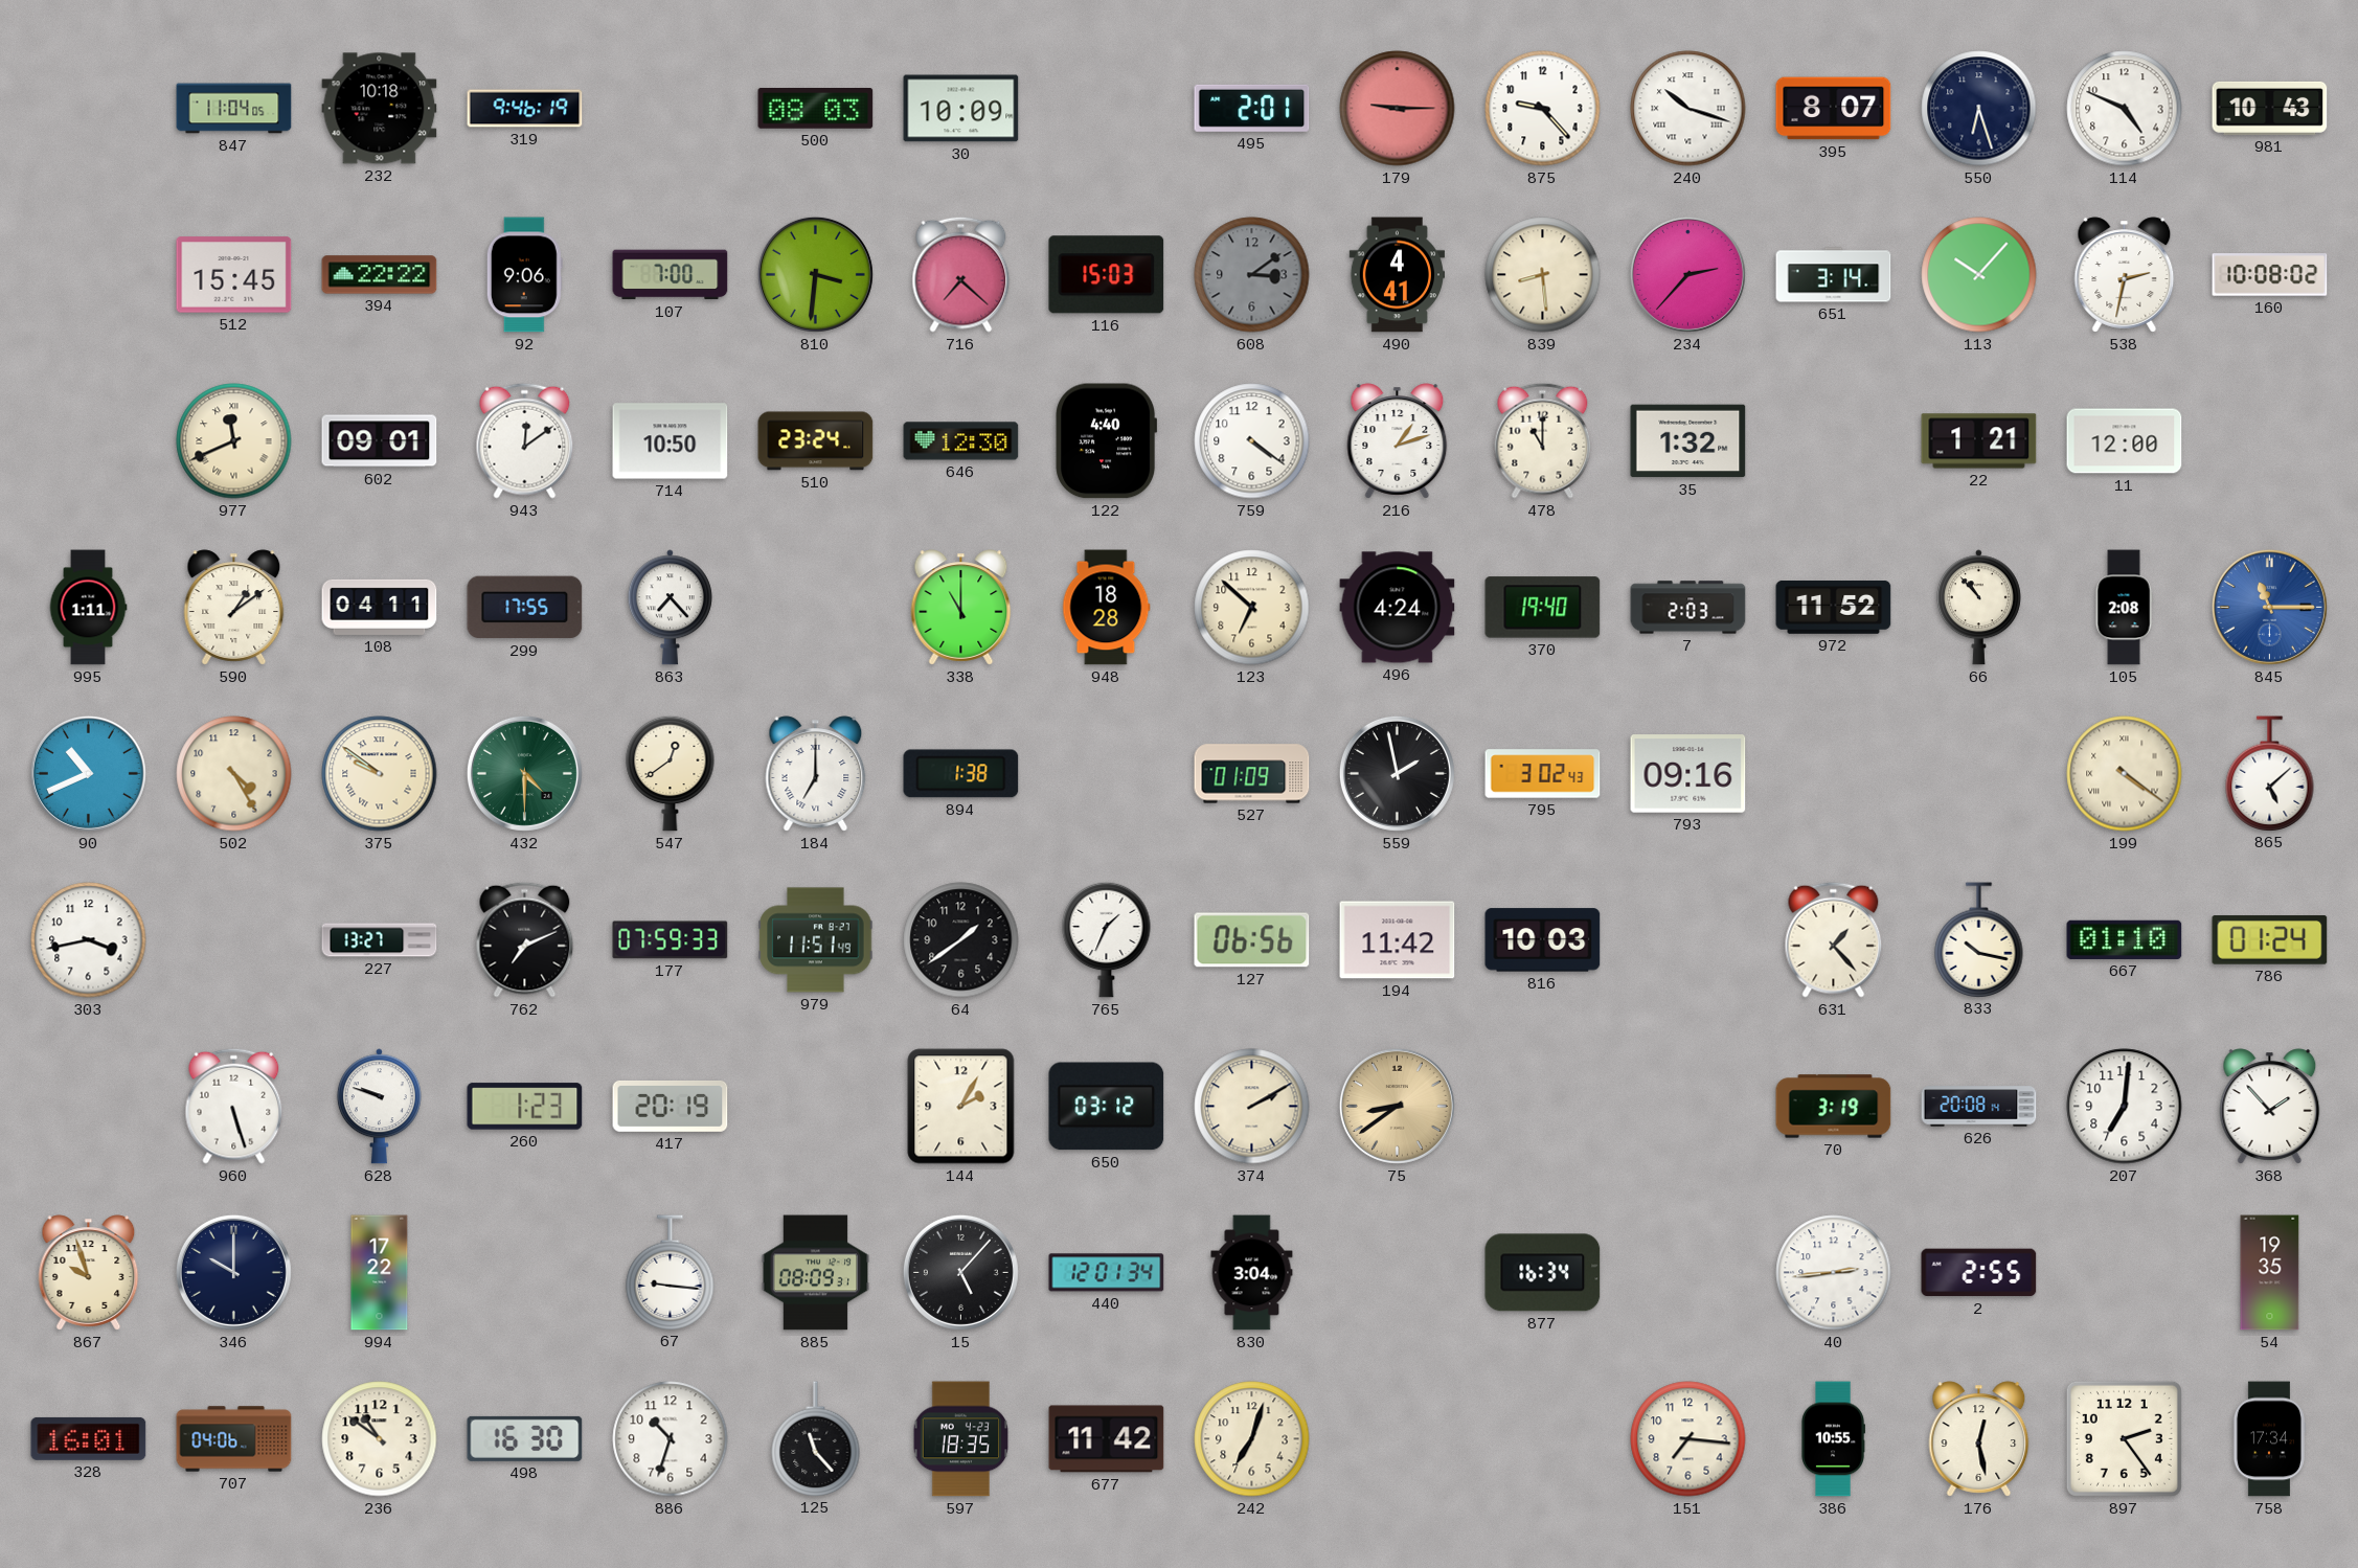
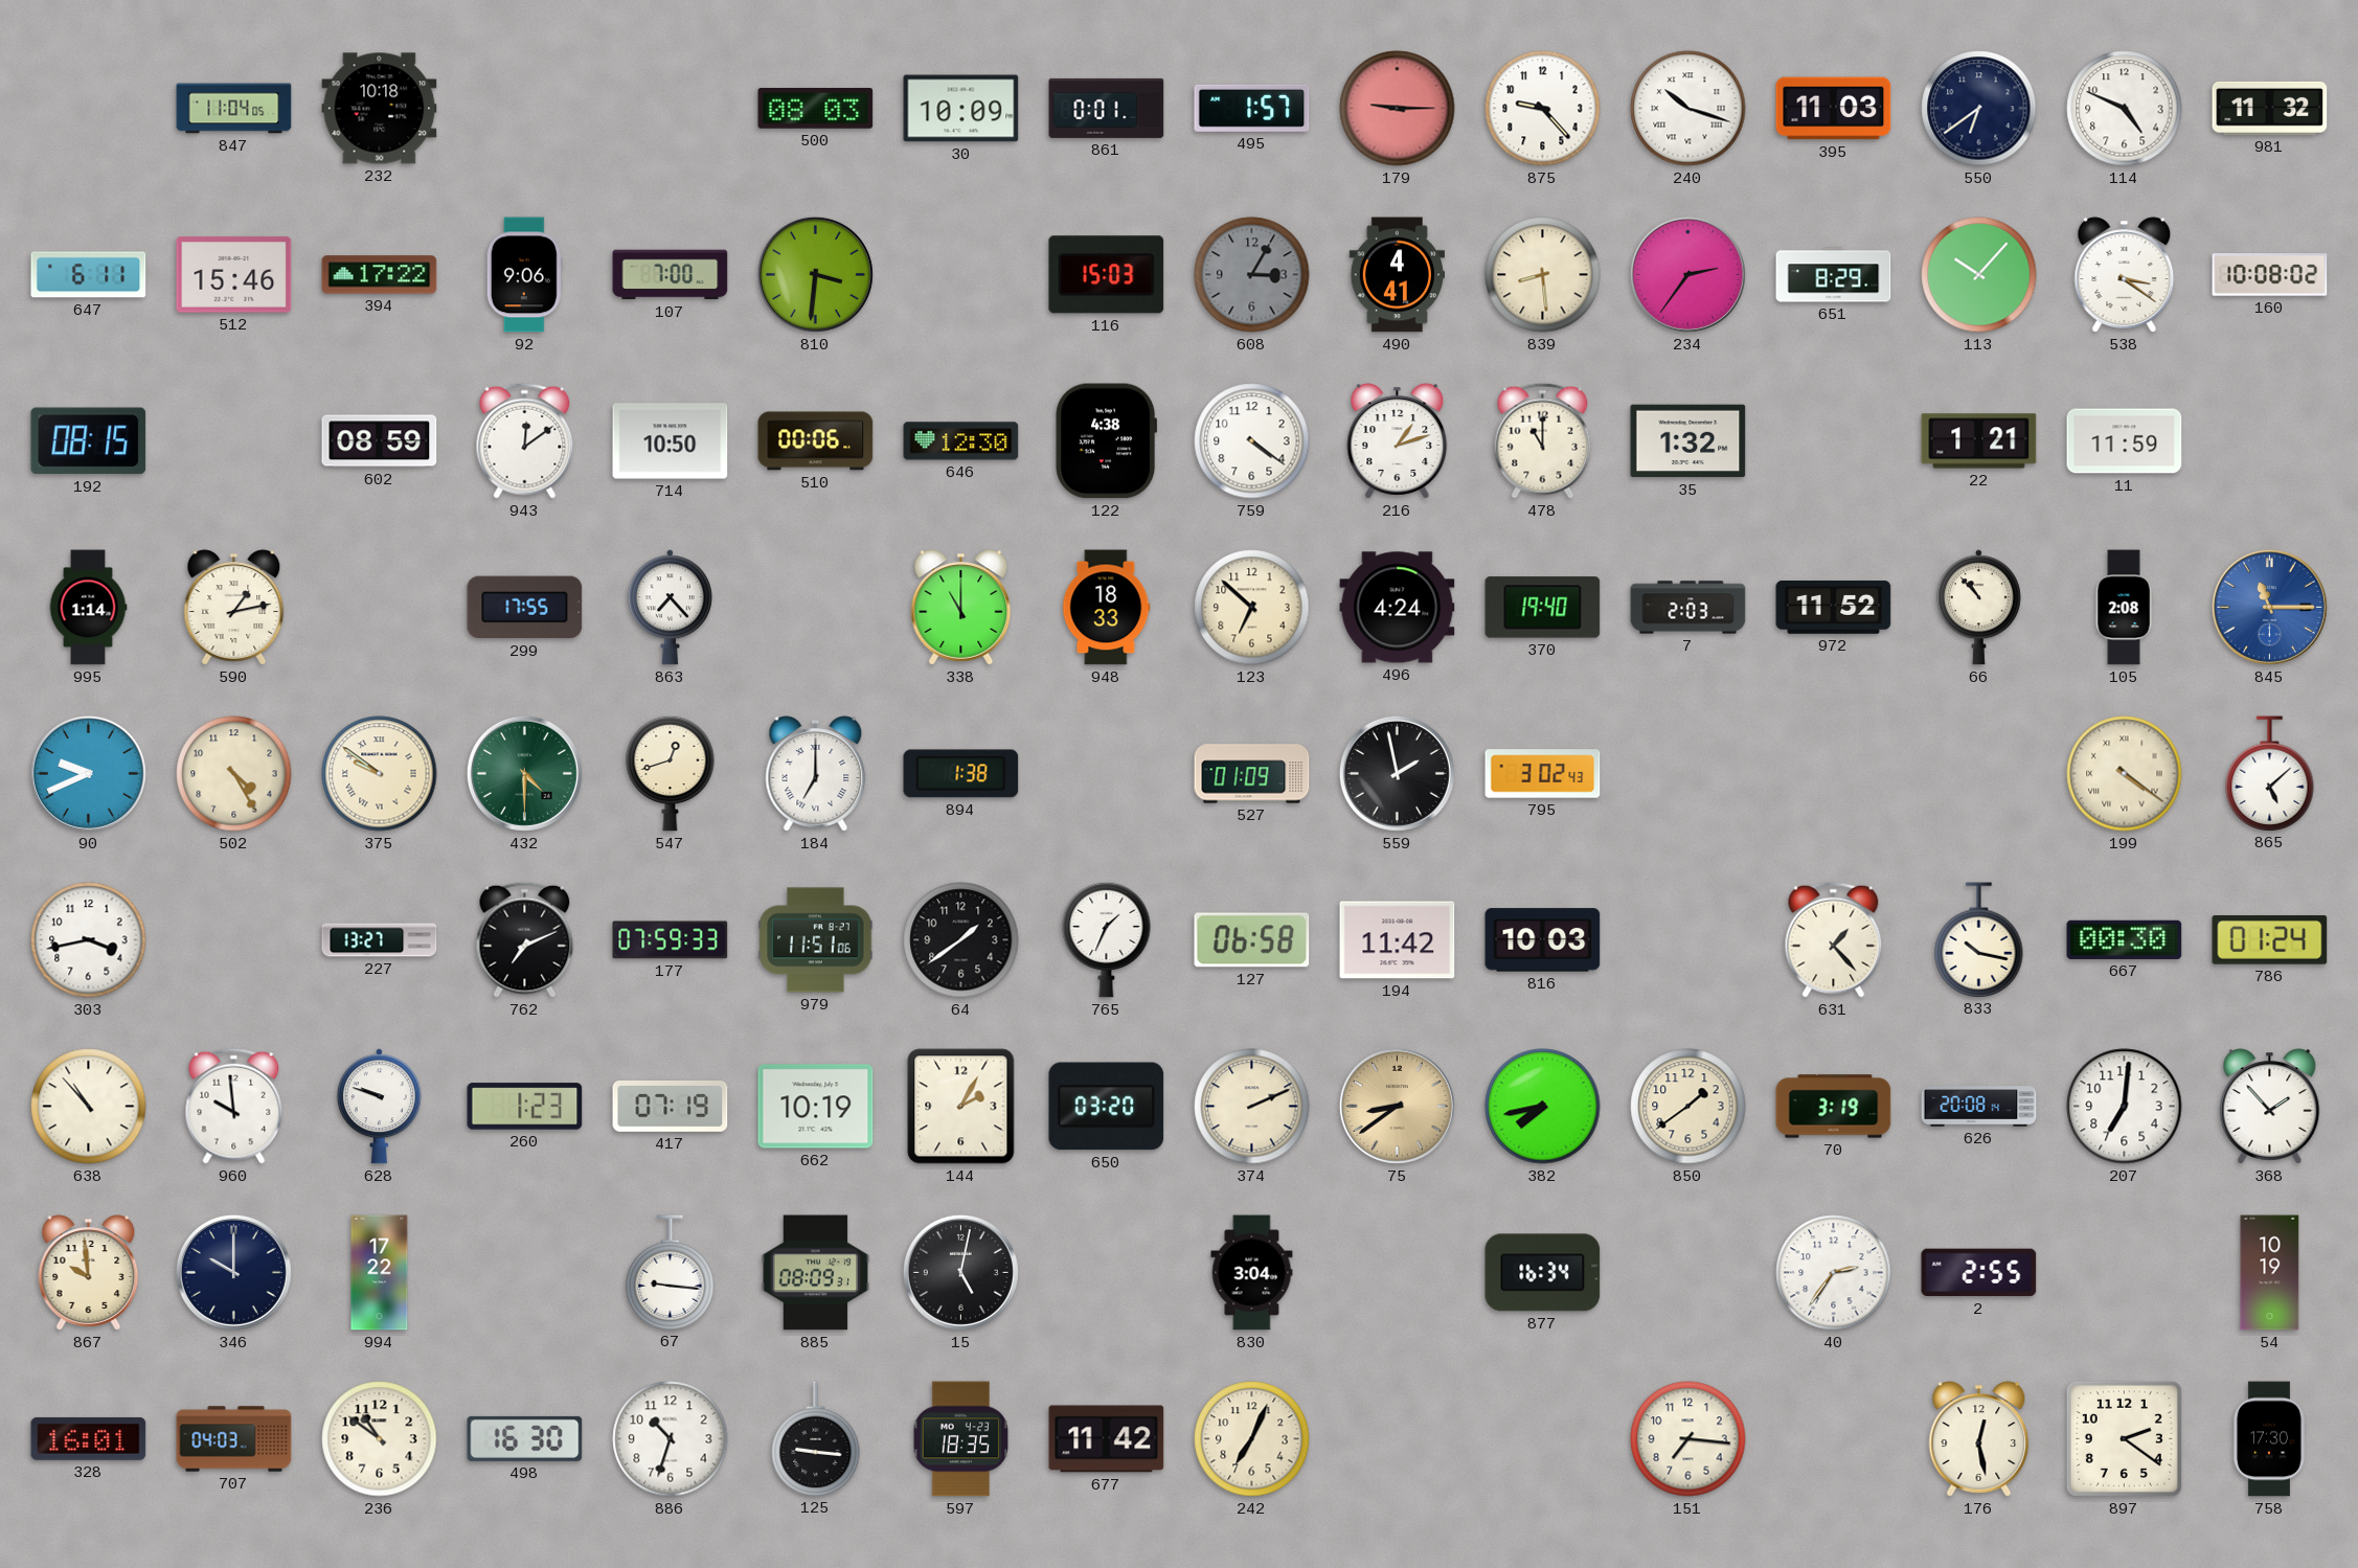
319: 9:46 -> none
861: none -> 0:01
495: 2:01 -> 1:57
395: 8:07 -> 11:03
550: 6:27 -> 6:39
981: 10:43 -> 11:32
647: none -> 6:11
512: 15:45 -> 15:46
394: 22:22 -> 17:22
716: 7:22 -> none
608: 3:09 -> 3:05
234: 2:37 -> 2:36
651: 3:14 -> 8:29
538: 2:32 -> 3:21
192: none -> 08:15
977: 11:41 -> none
602: 09:01 -> 08:59
510: 23:24 -> 00:06
122: 4:40 -> 4:38
11: 12:00 -> 11:59
995: 1:11 -> 1:14
590: 1:09 -> 1:13
108: 04:11 -> none
948: 18:28 -> 18:33
90: 10:41 -> 9:41
547: 12:39 -> 12:42
793: 09:16 -> none
979: 11:51:49 -> 11:51:06
127: 06:56 -> 06:58
667: 01:10 -> 00:30
638: none -> 10:53
960: 5:27 -> 9:59
417: 20:19 -> 07:19
662: none -> 10:19
650: 03:12 -> 03:20
374: 2:10 -> 2:11
382: none -> 7:43
850: none -> 1:39
867: 9:57 -> 9:59
15: 5:07 -> 5:02
440: 12:01 -> none
40: 2:44 -> 2:36
54: 19:35 -> 10:19
707: 04:06 -> 04:03
125: 11:23 -> 9:16
242: 7:03 -> 7:04
386: 10:55 -> none
897: 2:24 -> 2:21
758: 17:34 -> 17:30
